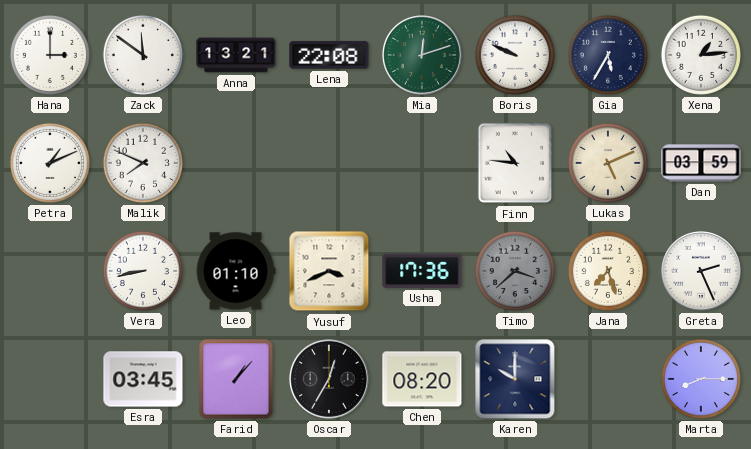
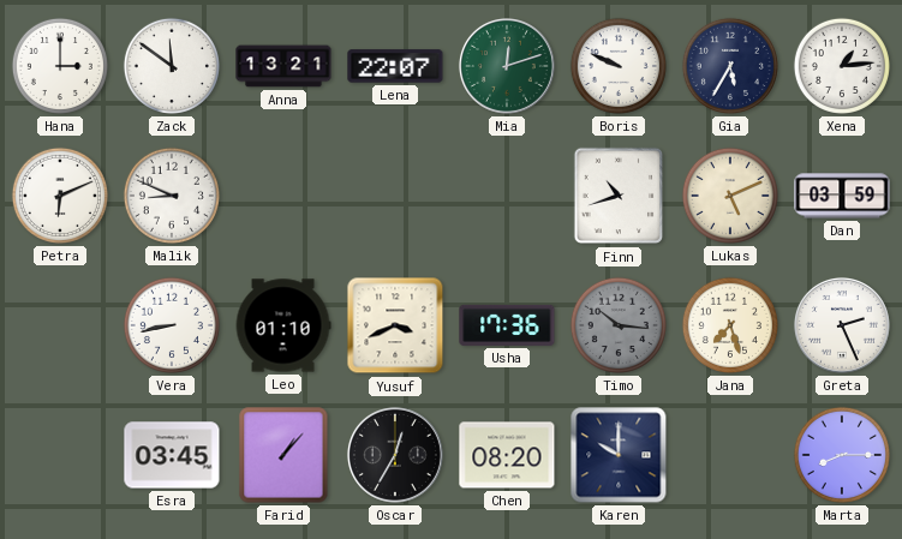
Lena: 22:08 -> 22:07
Petra: 1:11 -> 6:11
Malik: 7:49 -> 8:49
Finn: 10:46 -> 10:42
Timo: 3:38 -> 10:16
